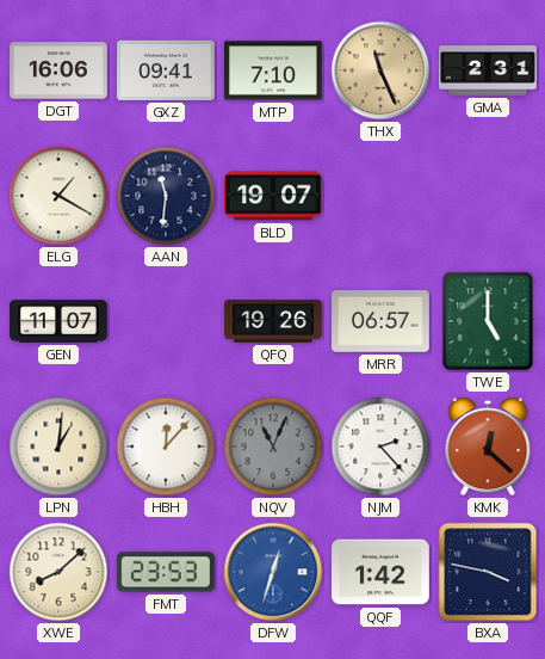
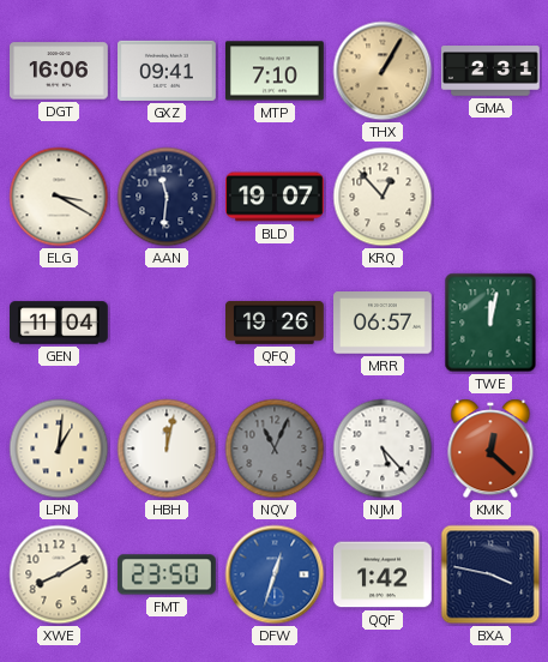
THX: 11:26 -> 1:05
ELG: 1:20 -> 3:20
KRQ: none -> 12:53
GEN: 11:07 -> 11:04
TWE: 5:00 -> 12:02
HBH: 12:07 -> 12:02
NJM: 2:23 -> 5:23
XWE: 8:08 -> 8:10
FMT: 23:53 -> 23:50
